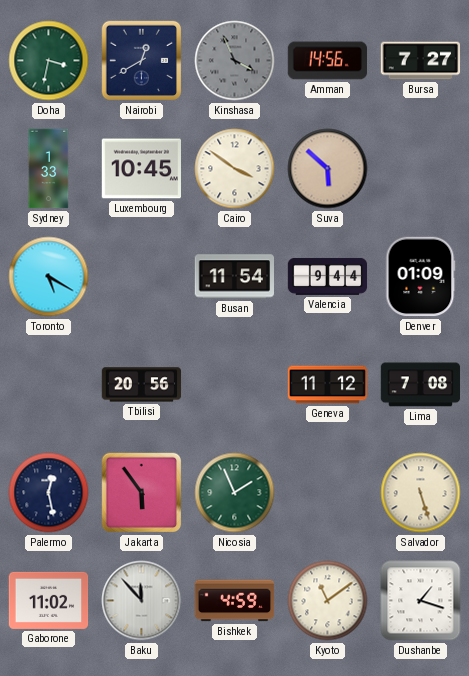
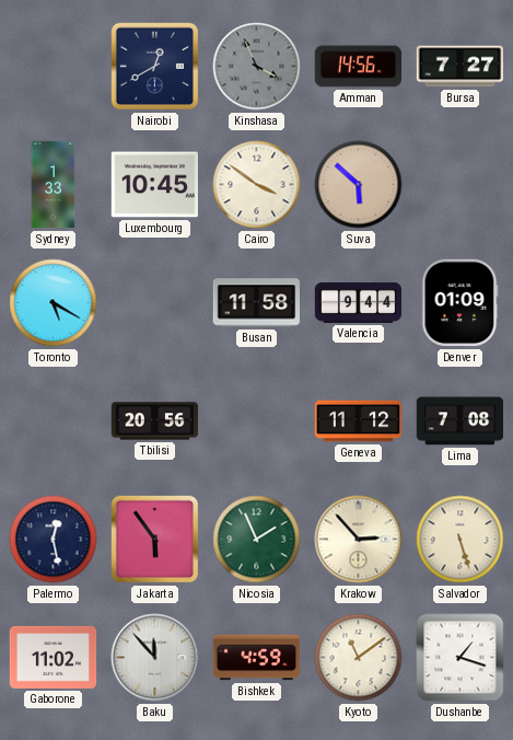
Doha: 3:32 -> none
Busan: 11:54 -> 11:58
Krakow: none -> 2:53
